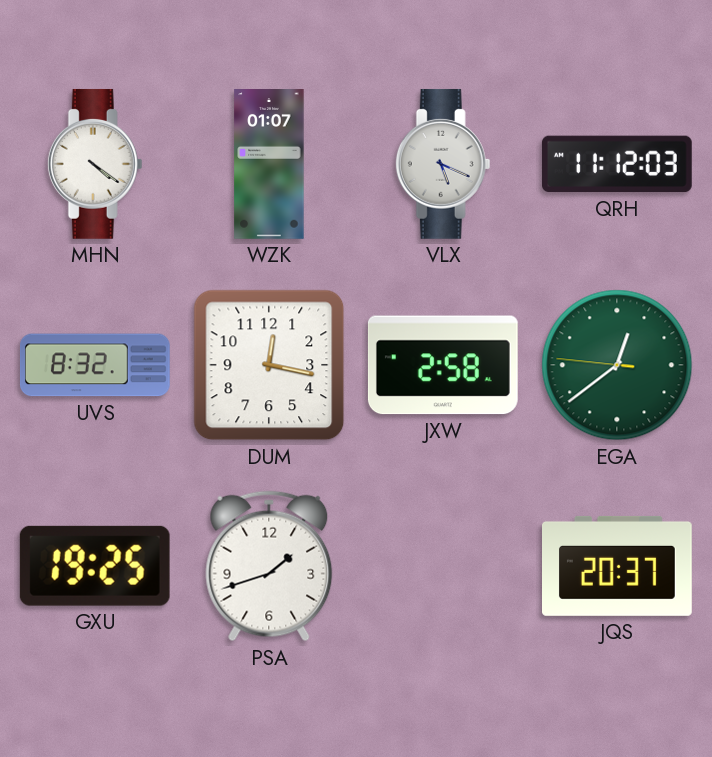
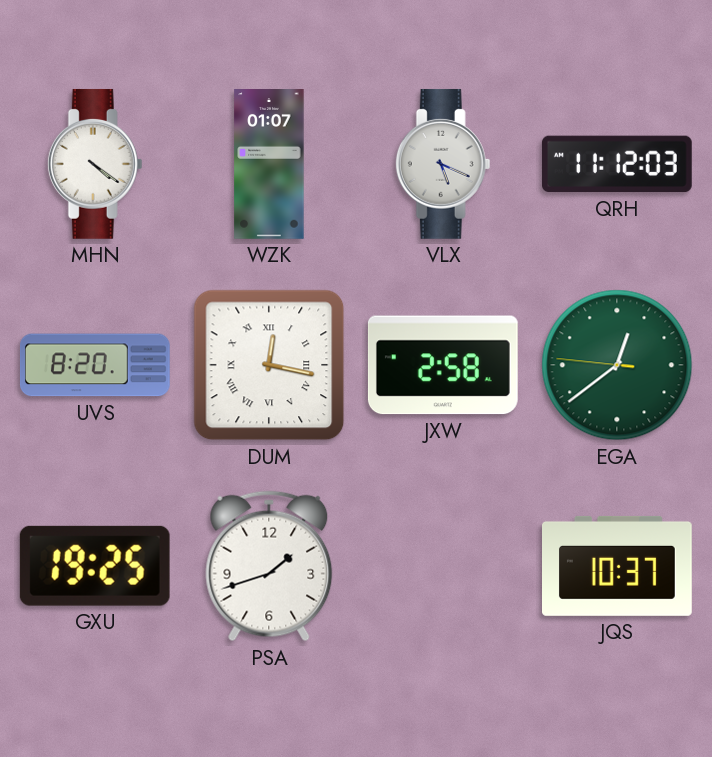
UVS: 8:32 -> 8:20
DUM numerals: Arabic -> Roman
JQS: 20:37 -> 10:37
